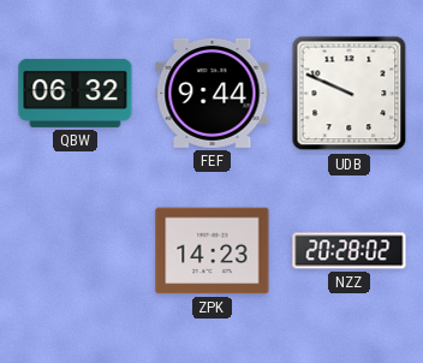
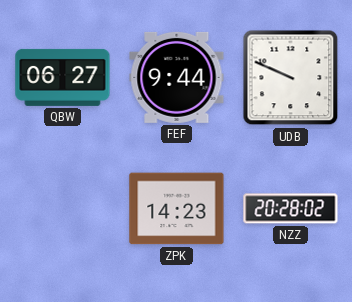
QBW: 06:32 -> 06:27
